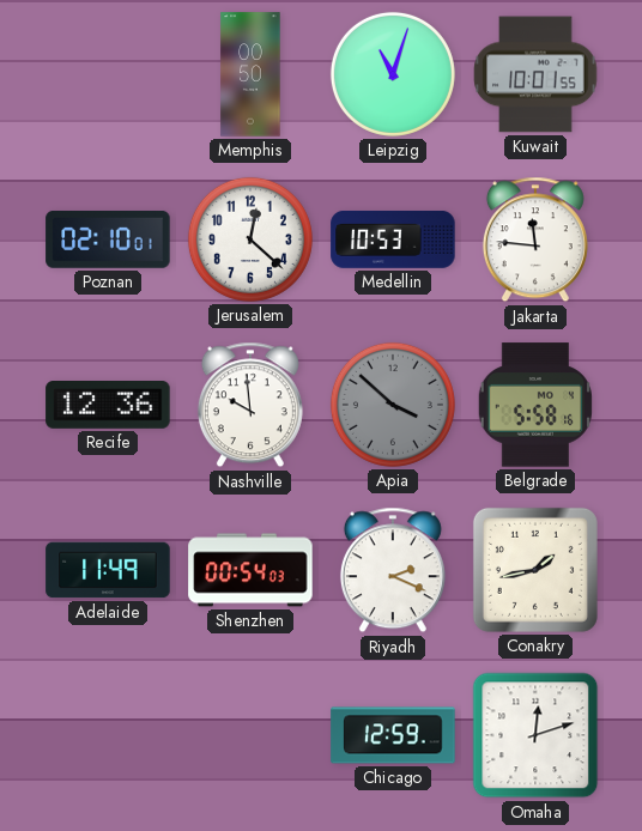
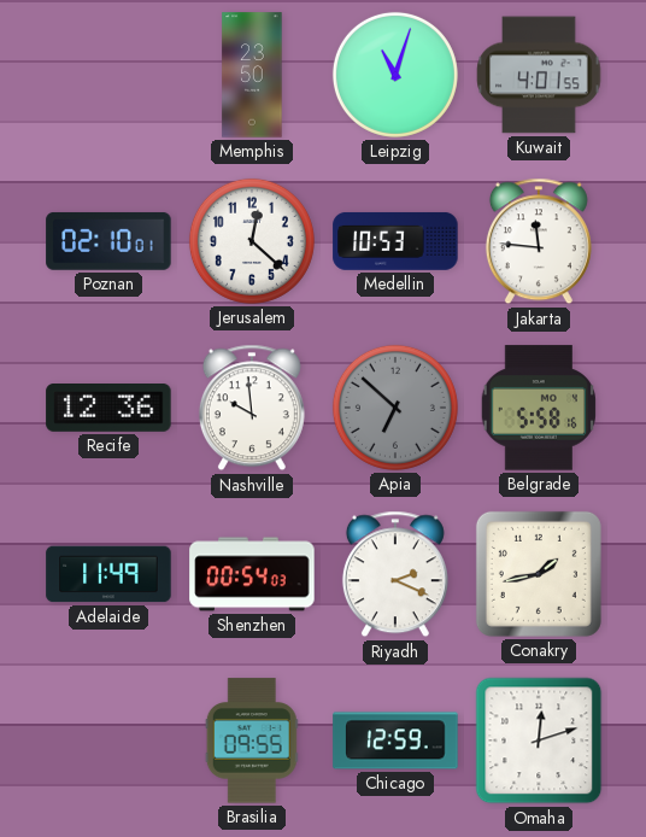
Memphis: 00:50 -> 23:50
Kuwait: 10:01 -> 4:01
Apia: 3:52 -> 6:52
Brasilia: none -> 09:55
